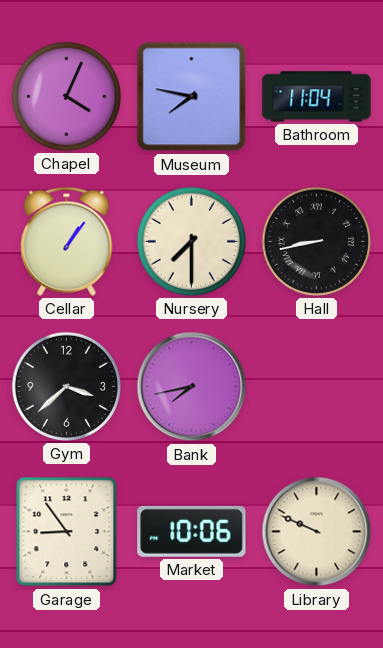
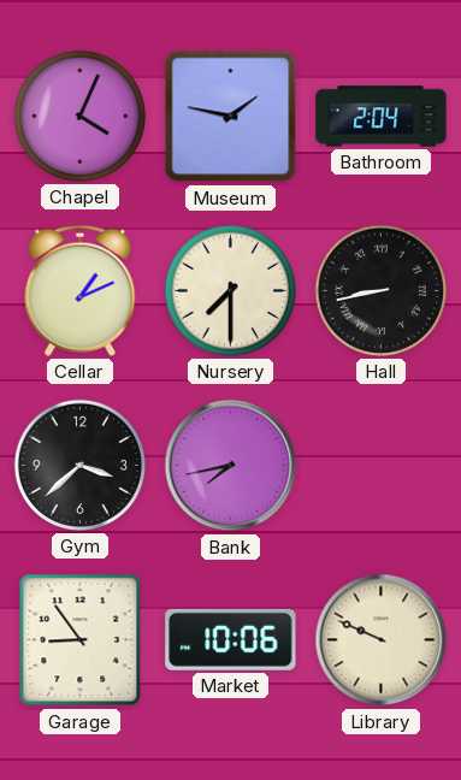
Museum: 7:47 -> 1:47
Bathroom: 11:04 -> 2:04
Cellar: 1:06 -> 1:11
